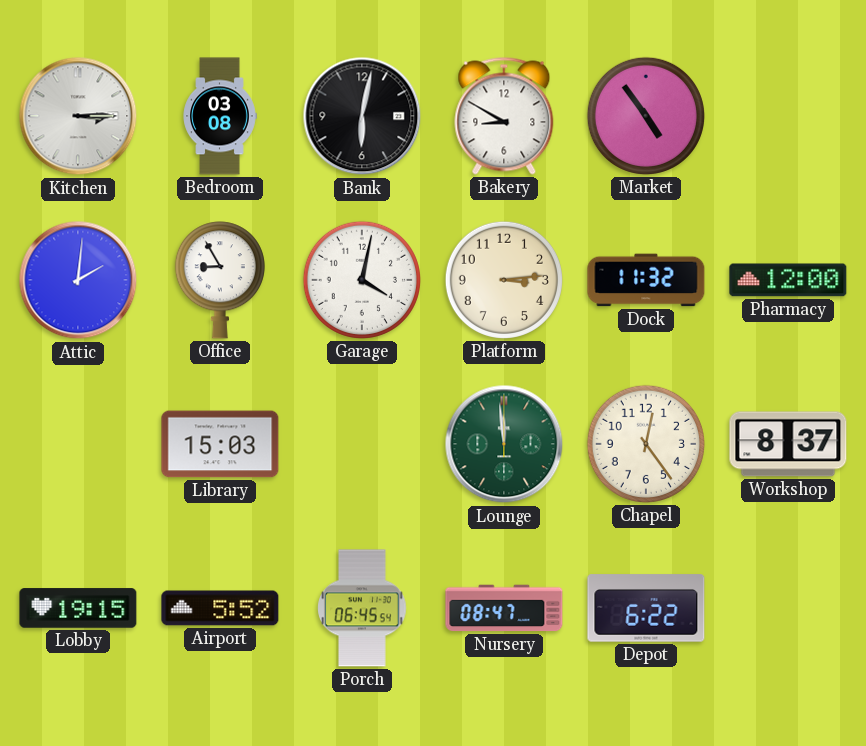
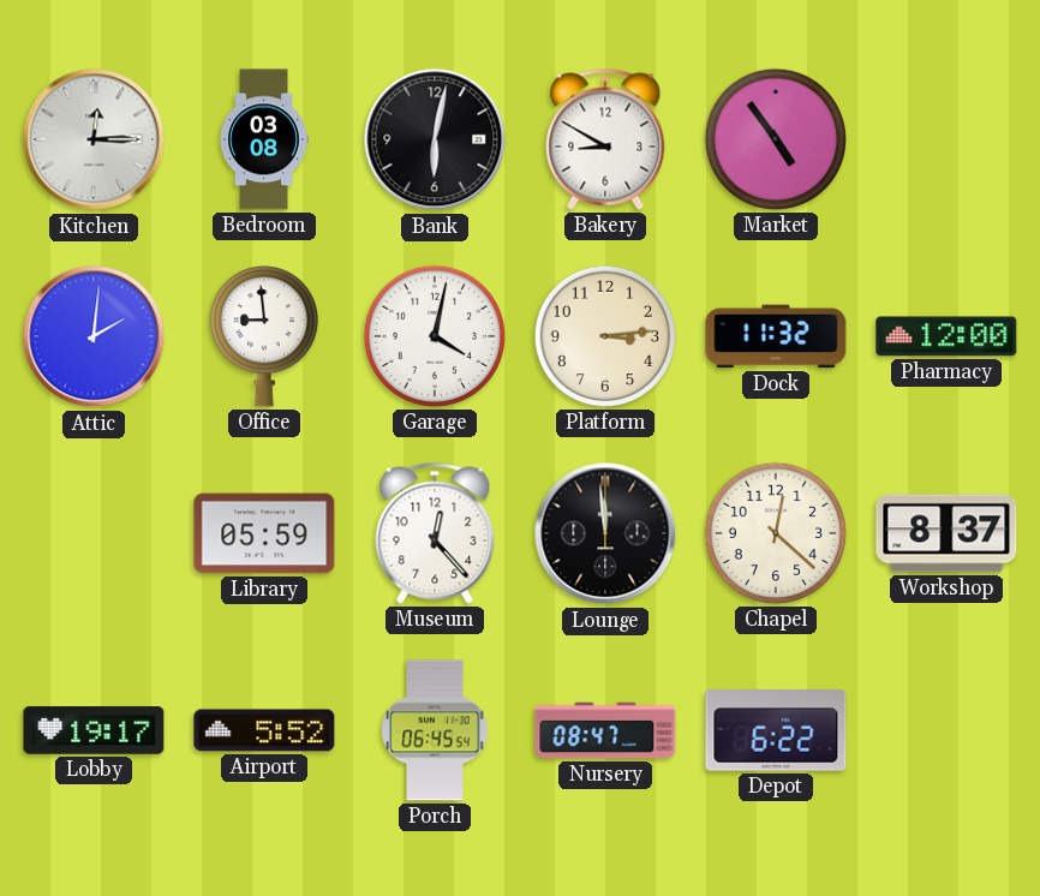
Kitchen: 3:15 -> 12:15
Office: 8:55 -> 8:59
Library: 15:03 -> 05:59
Museum: none -> 12:23
Lounge dial: green -> black
Chapel: 12:24 -> 12:22
Lobby: 19:15 -> 19:17
